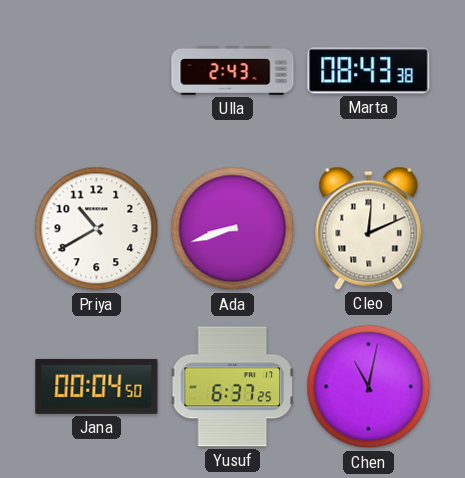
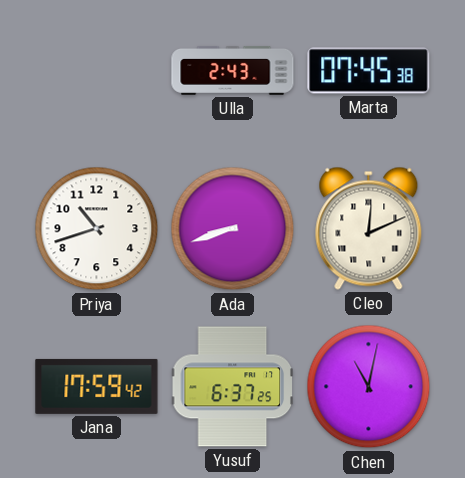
Marta: 08:43 -> 07:45
Priya: 10:40 -> 10:42
Jana: 00:04 -> 17:59
